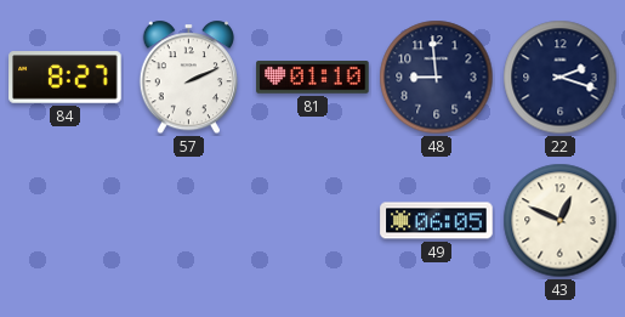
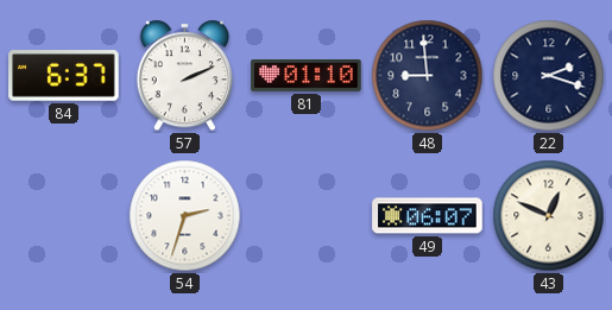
84: 8:27 -> 6:37
54: none -> 2:33
49: 06:05 -> 06:07
